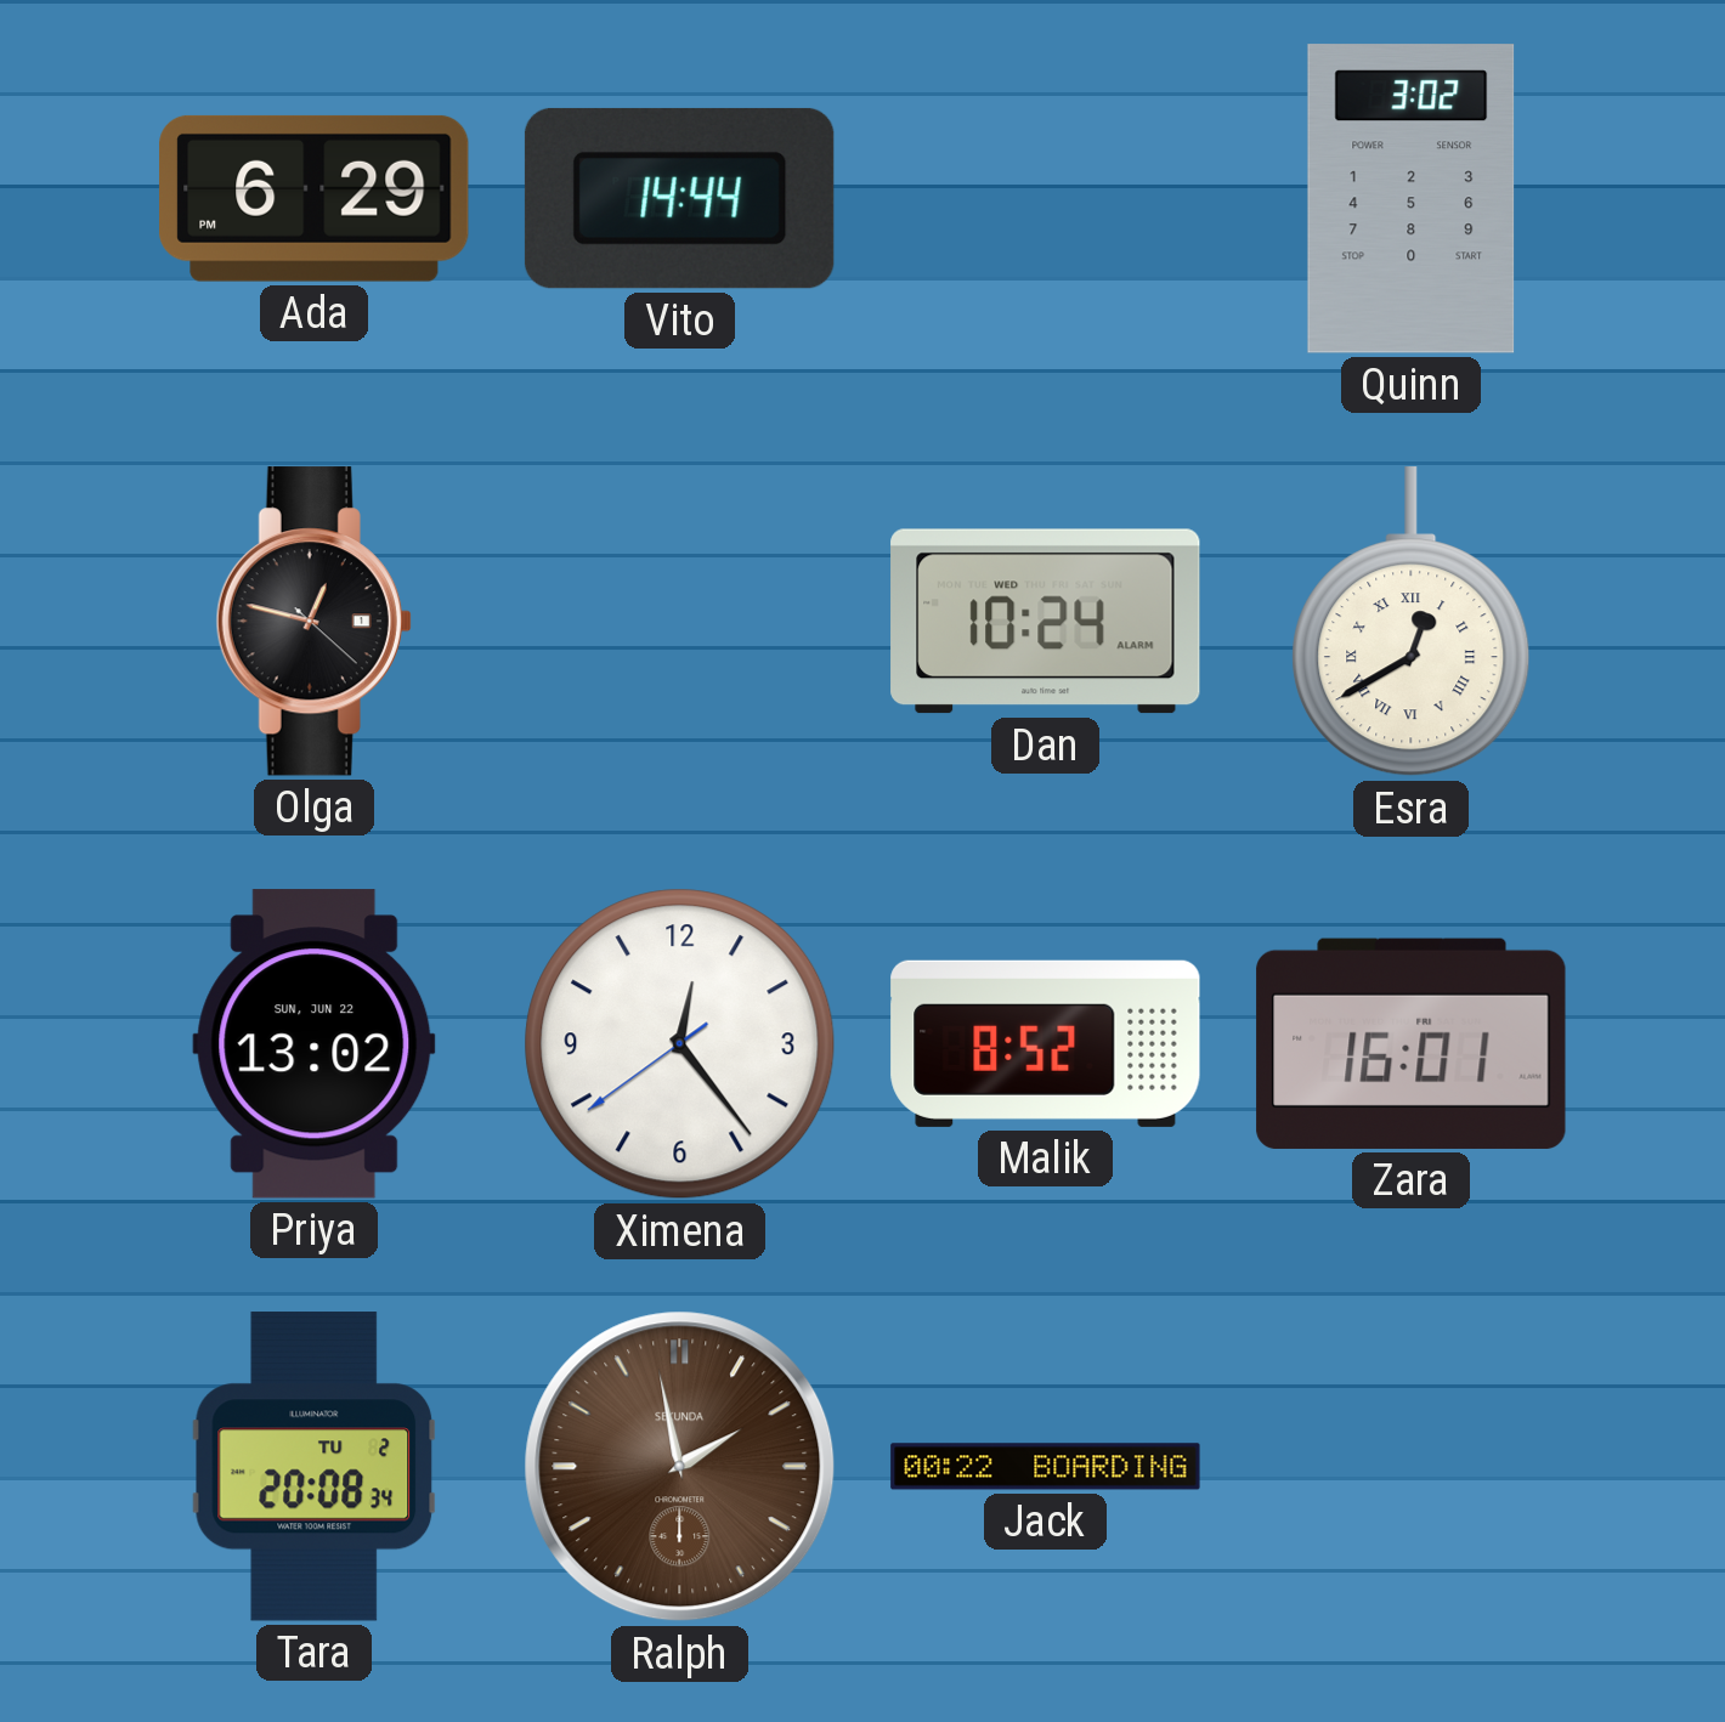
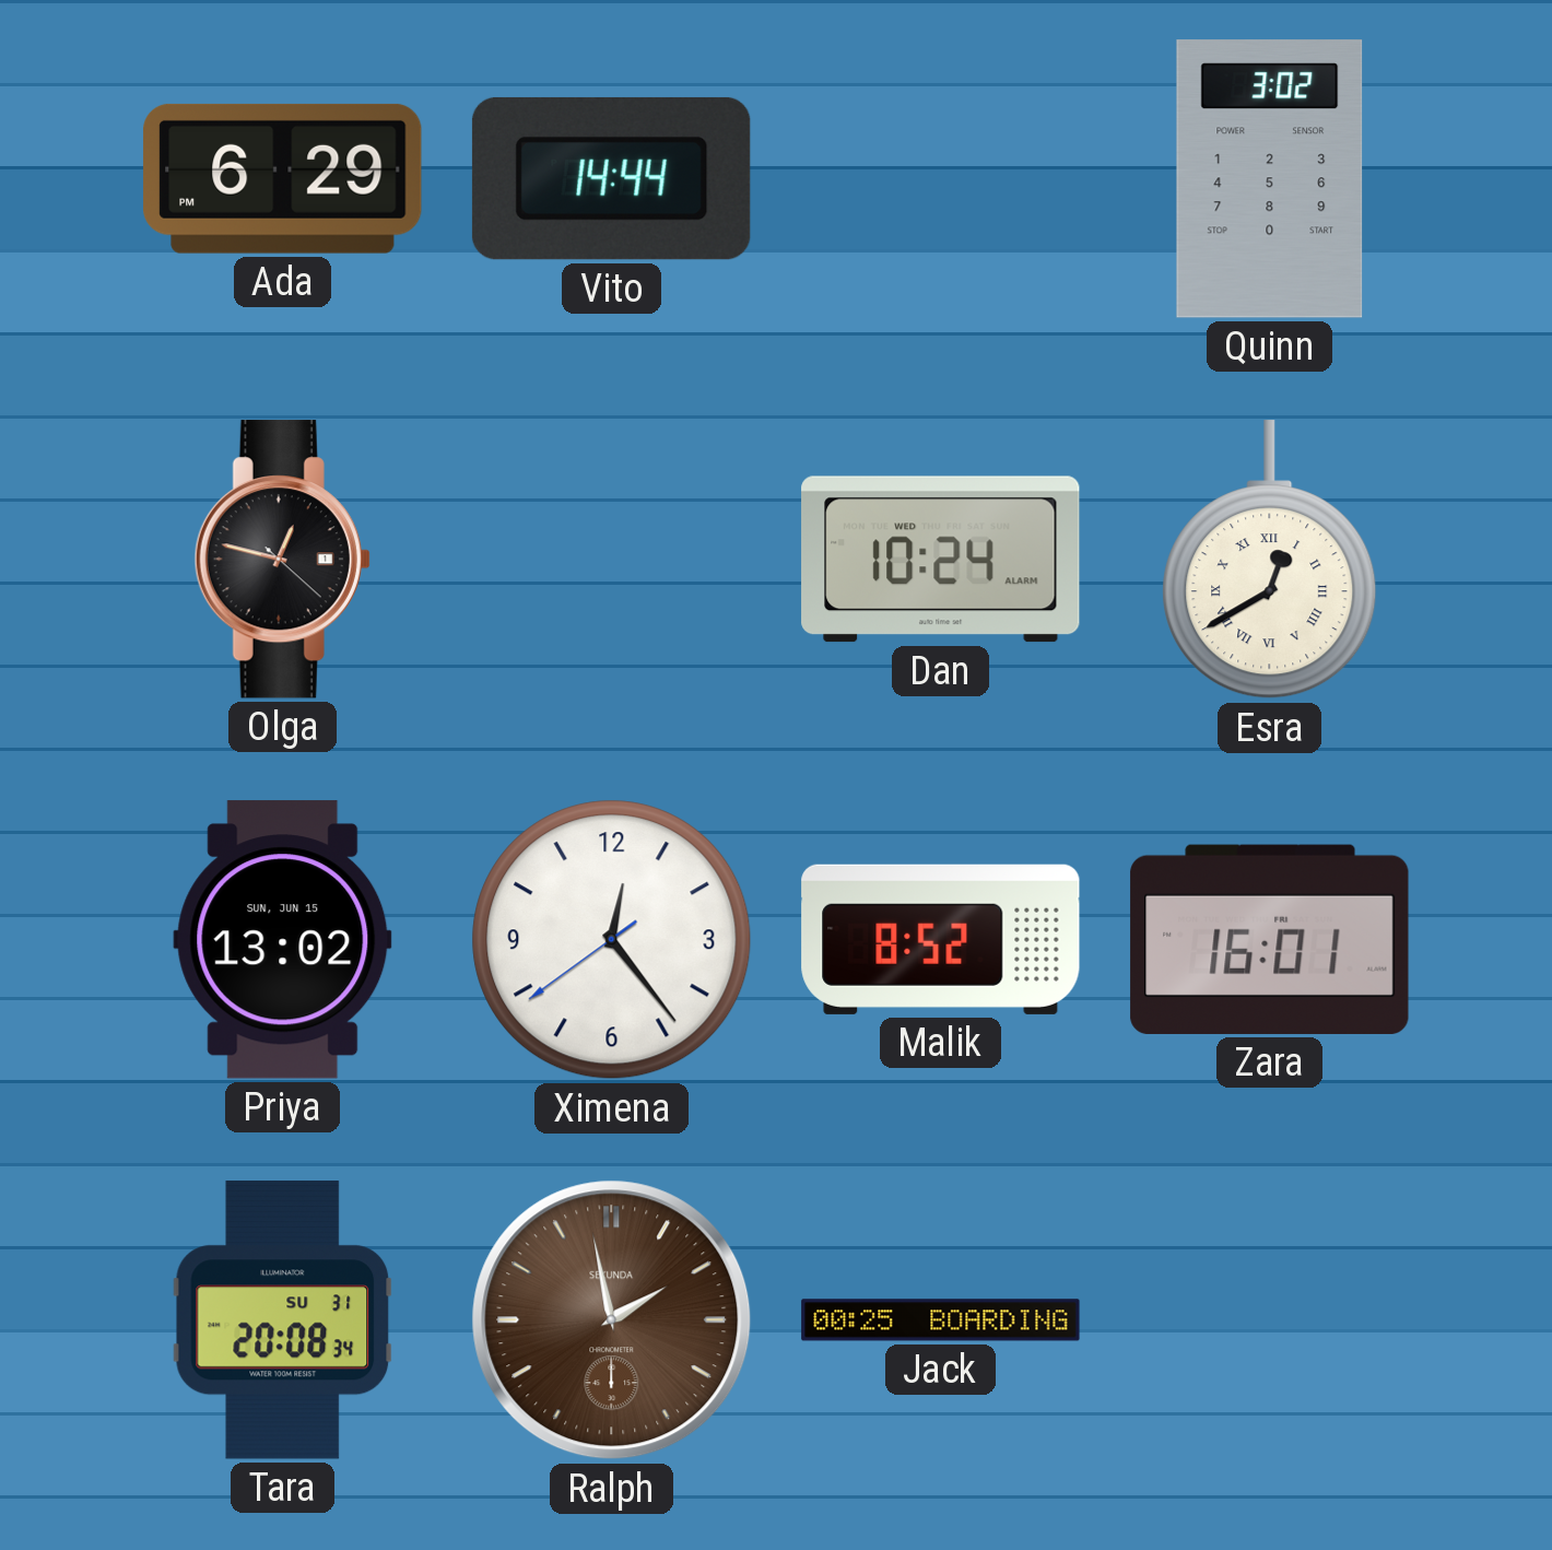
Priya date: SUN, JUN 22 -> SUN, JUN 15
Tara date: TU 2 -> SU 31
Jack: 00:22 -> 00:25
